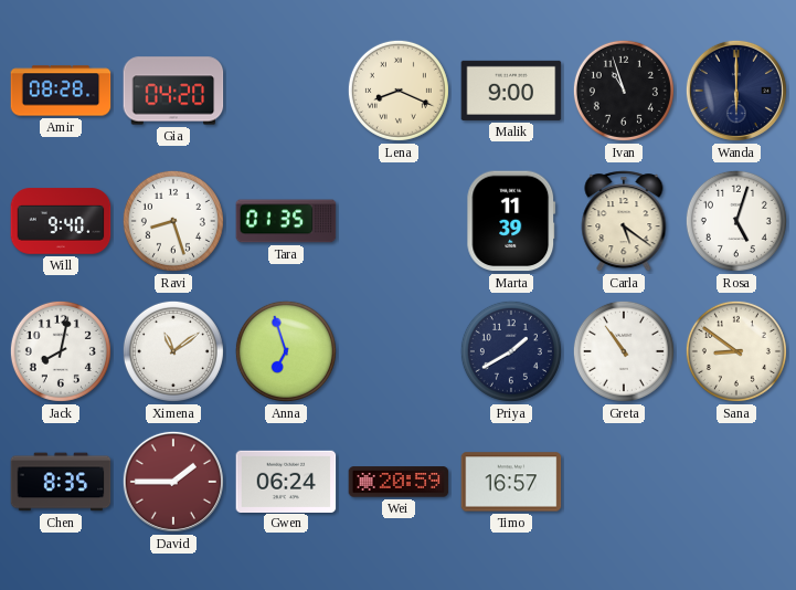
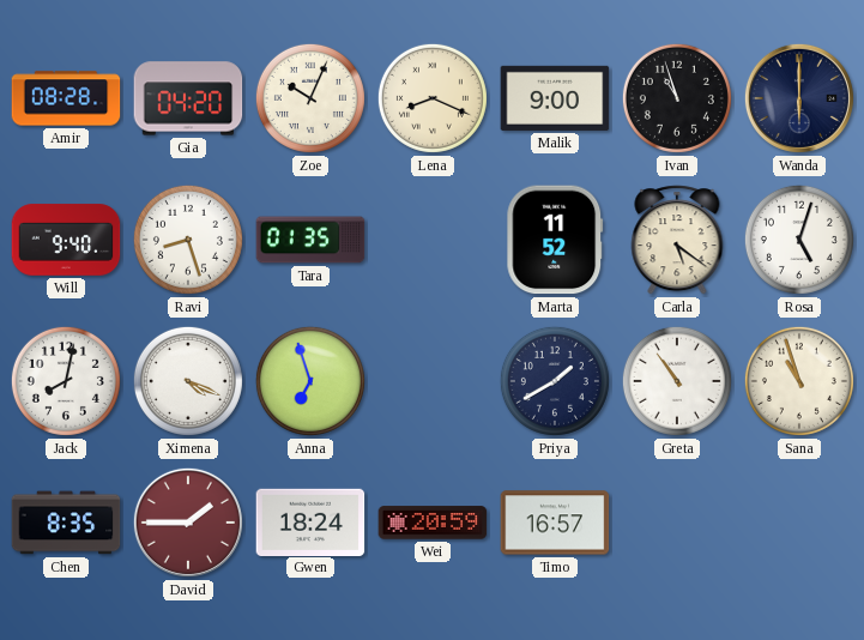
Zoe: none -> 10:04
Marta: 11:39 -> 11:52
Ximena: 11:09 -> 4:19
Sana: 8:51 -> 10:57
Gwen: 06:24 -> 18:24
